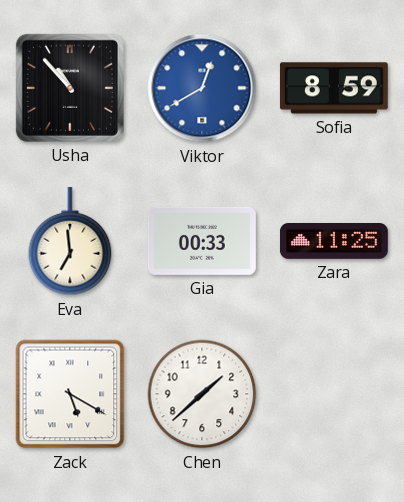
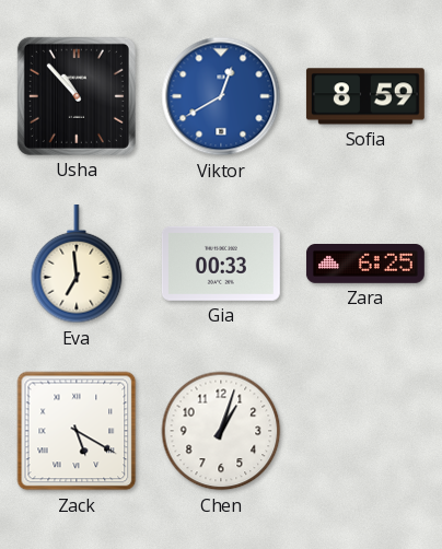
Zara: 11:25 -> 6:25
Chen: 1:38 -> 1:03
